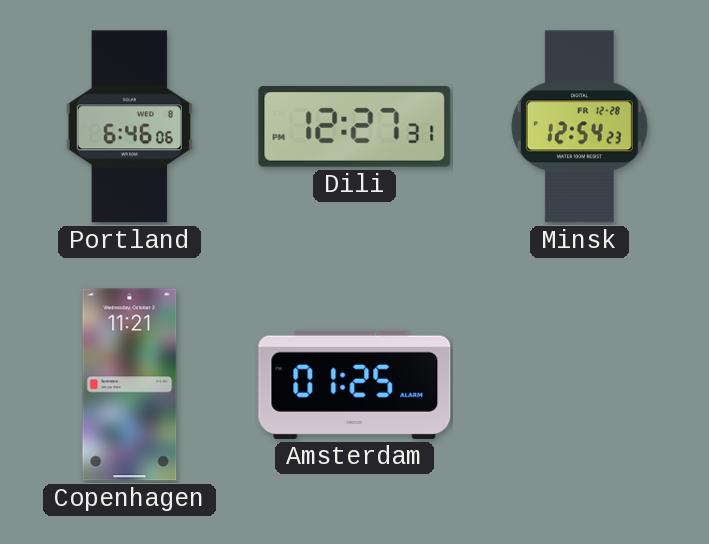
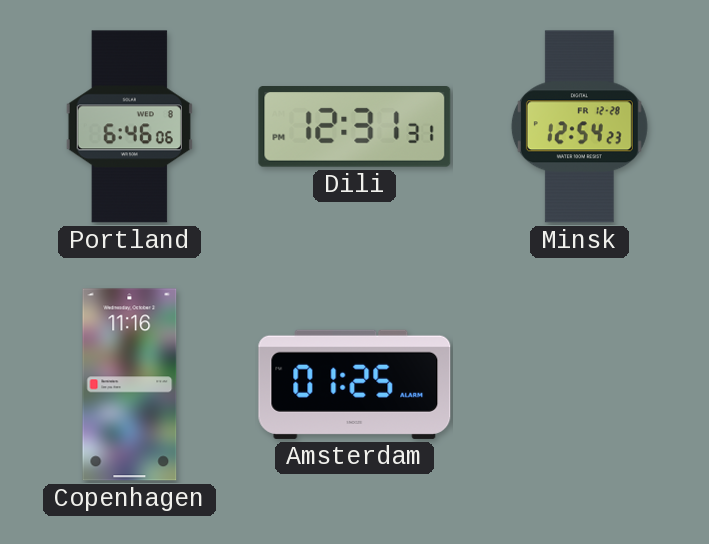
Dili: 12:27 -> 12:31
Copenhagen: 11:21 -> 11:16
